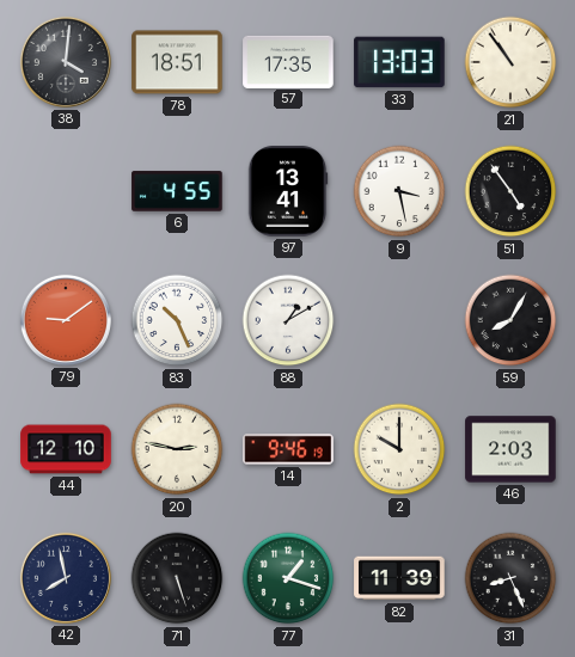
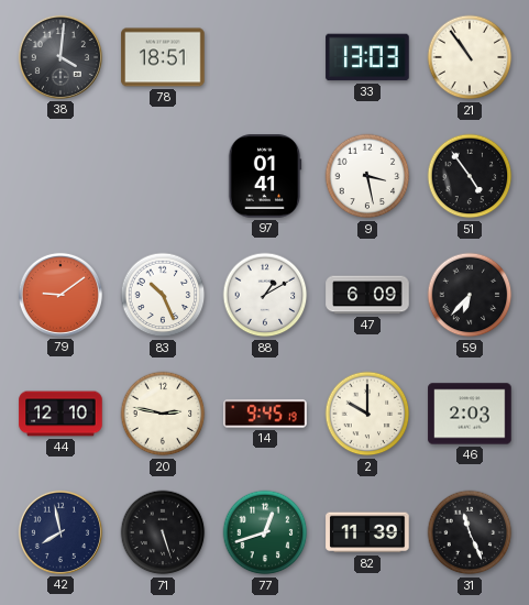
57: 17:35 -> none
6: 4:55 -> none
97: 13:41 -> 01:41
47: none -> 6:09
59: 8:05 -> 6:37
14: 9:46 -> 9:45
77: 1:18 -> 12:42
31: 8:26 -> 11:26
